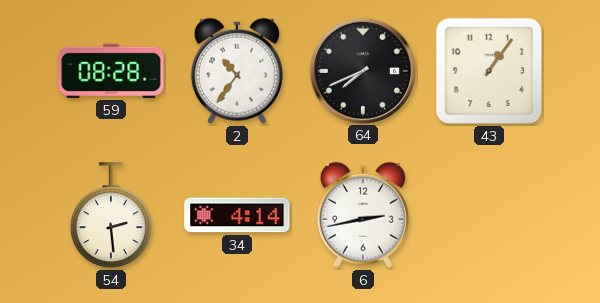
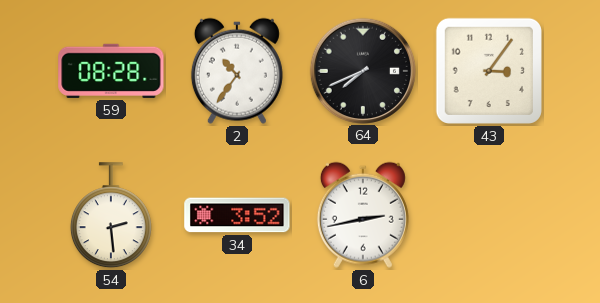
43: 1:06 -> 3:06
34: 4:14 -> 3:52
